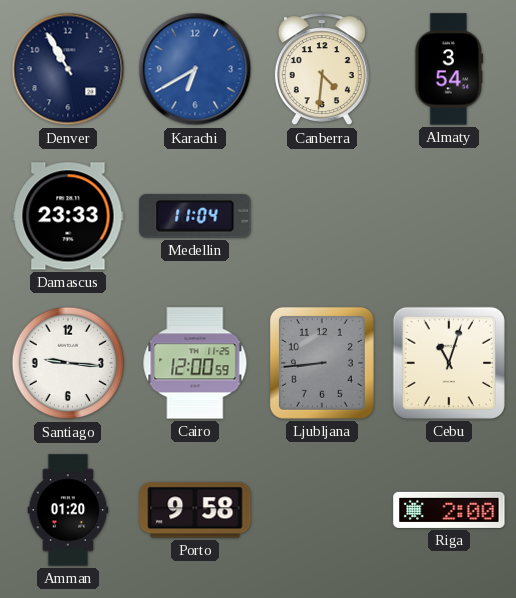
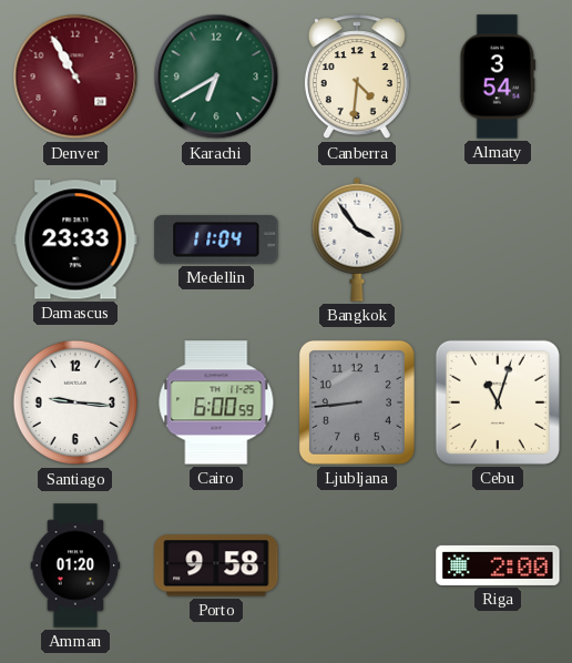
Denver dial: navy -> burgundy
Karachi dial: blue -> green
Bangkok: none -> 3:54
Cairo: 12:00 -> 6:00
